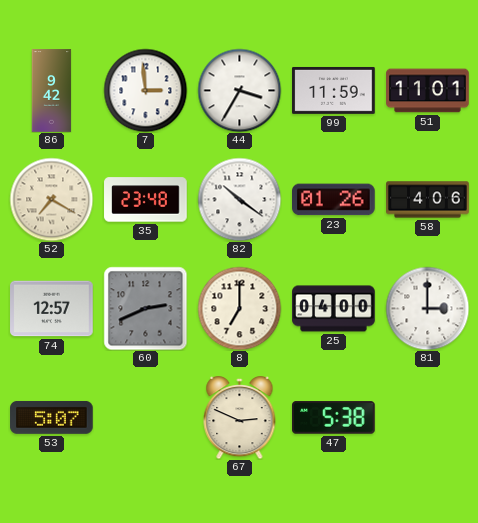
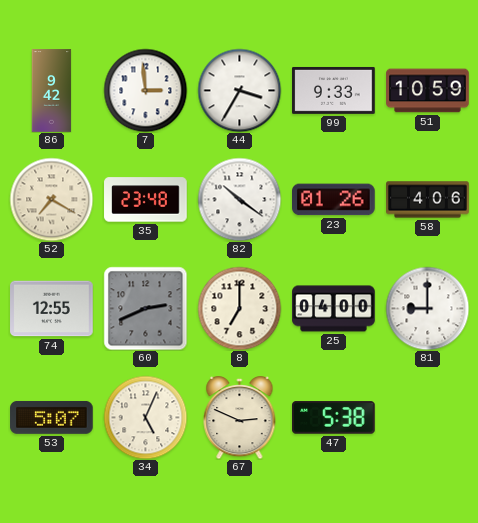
99: 11:59 -> 9:33
51: 11:01 -> 10:59
74: 12:57 -> 12:55
81: 3:00 -> 9:00
34: none -> 5:04
